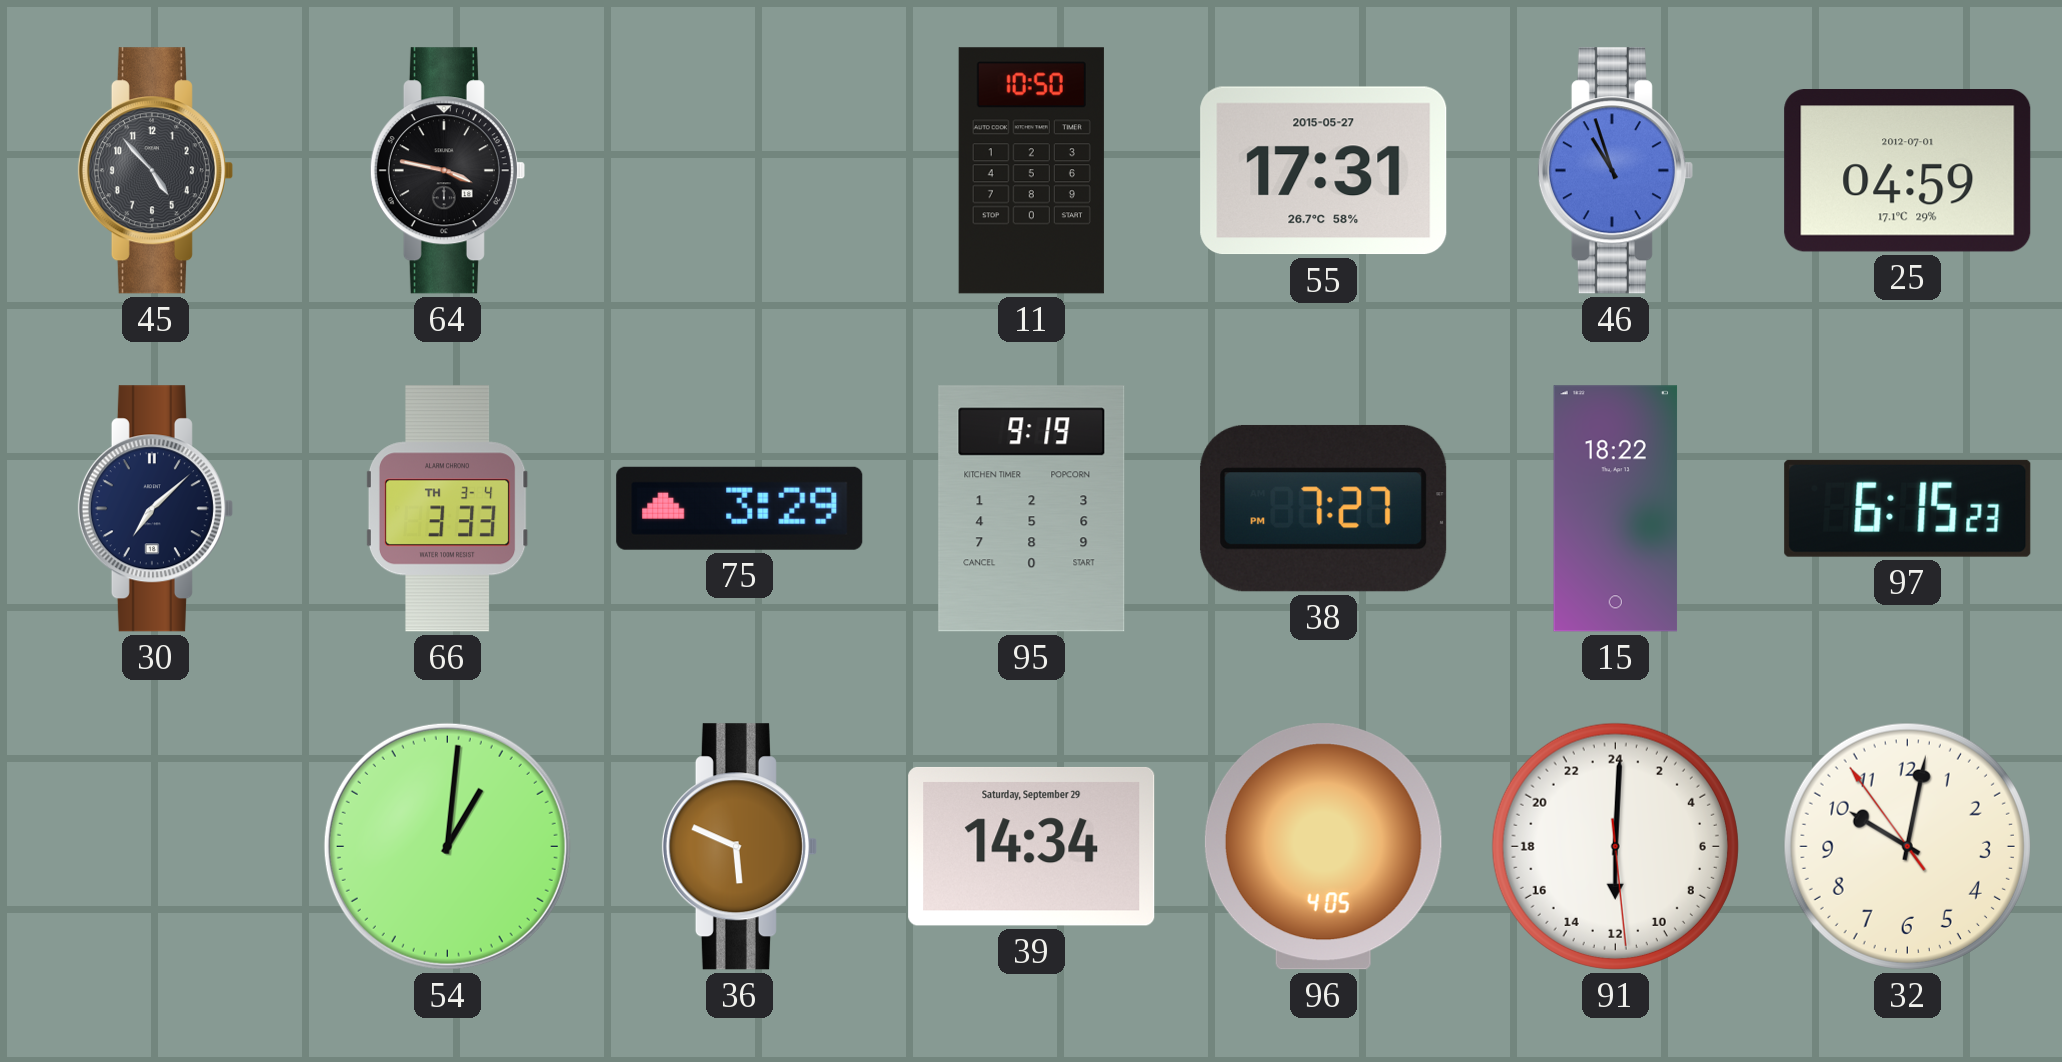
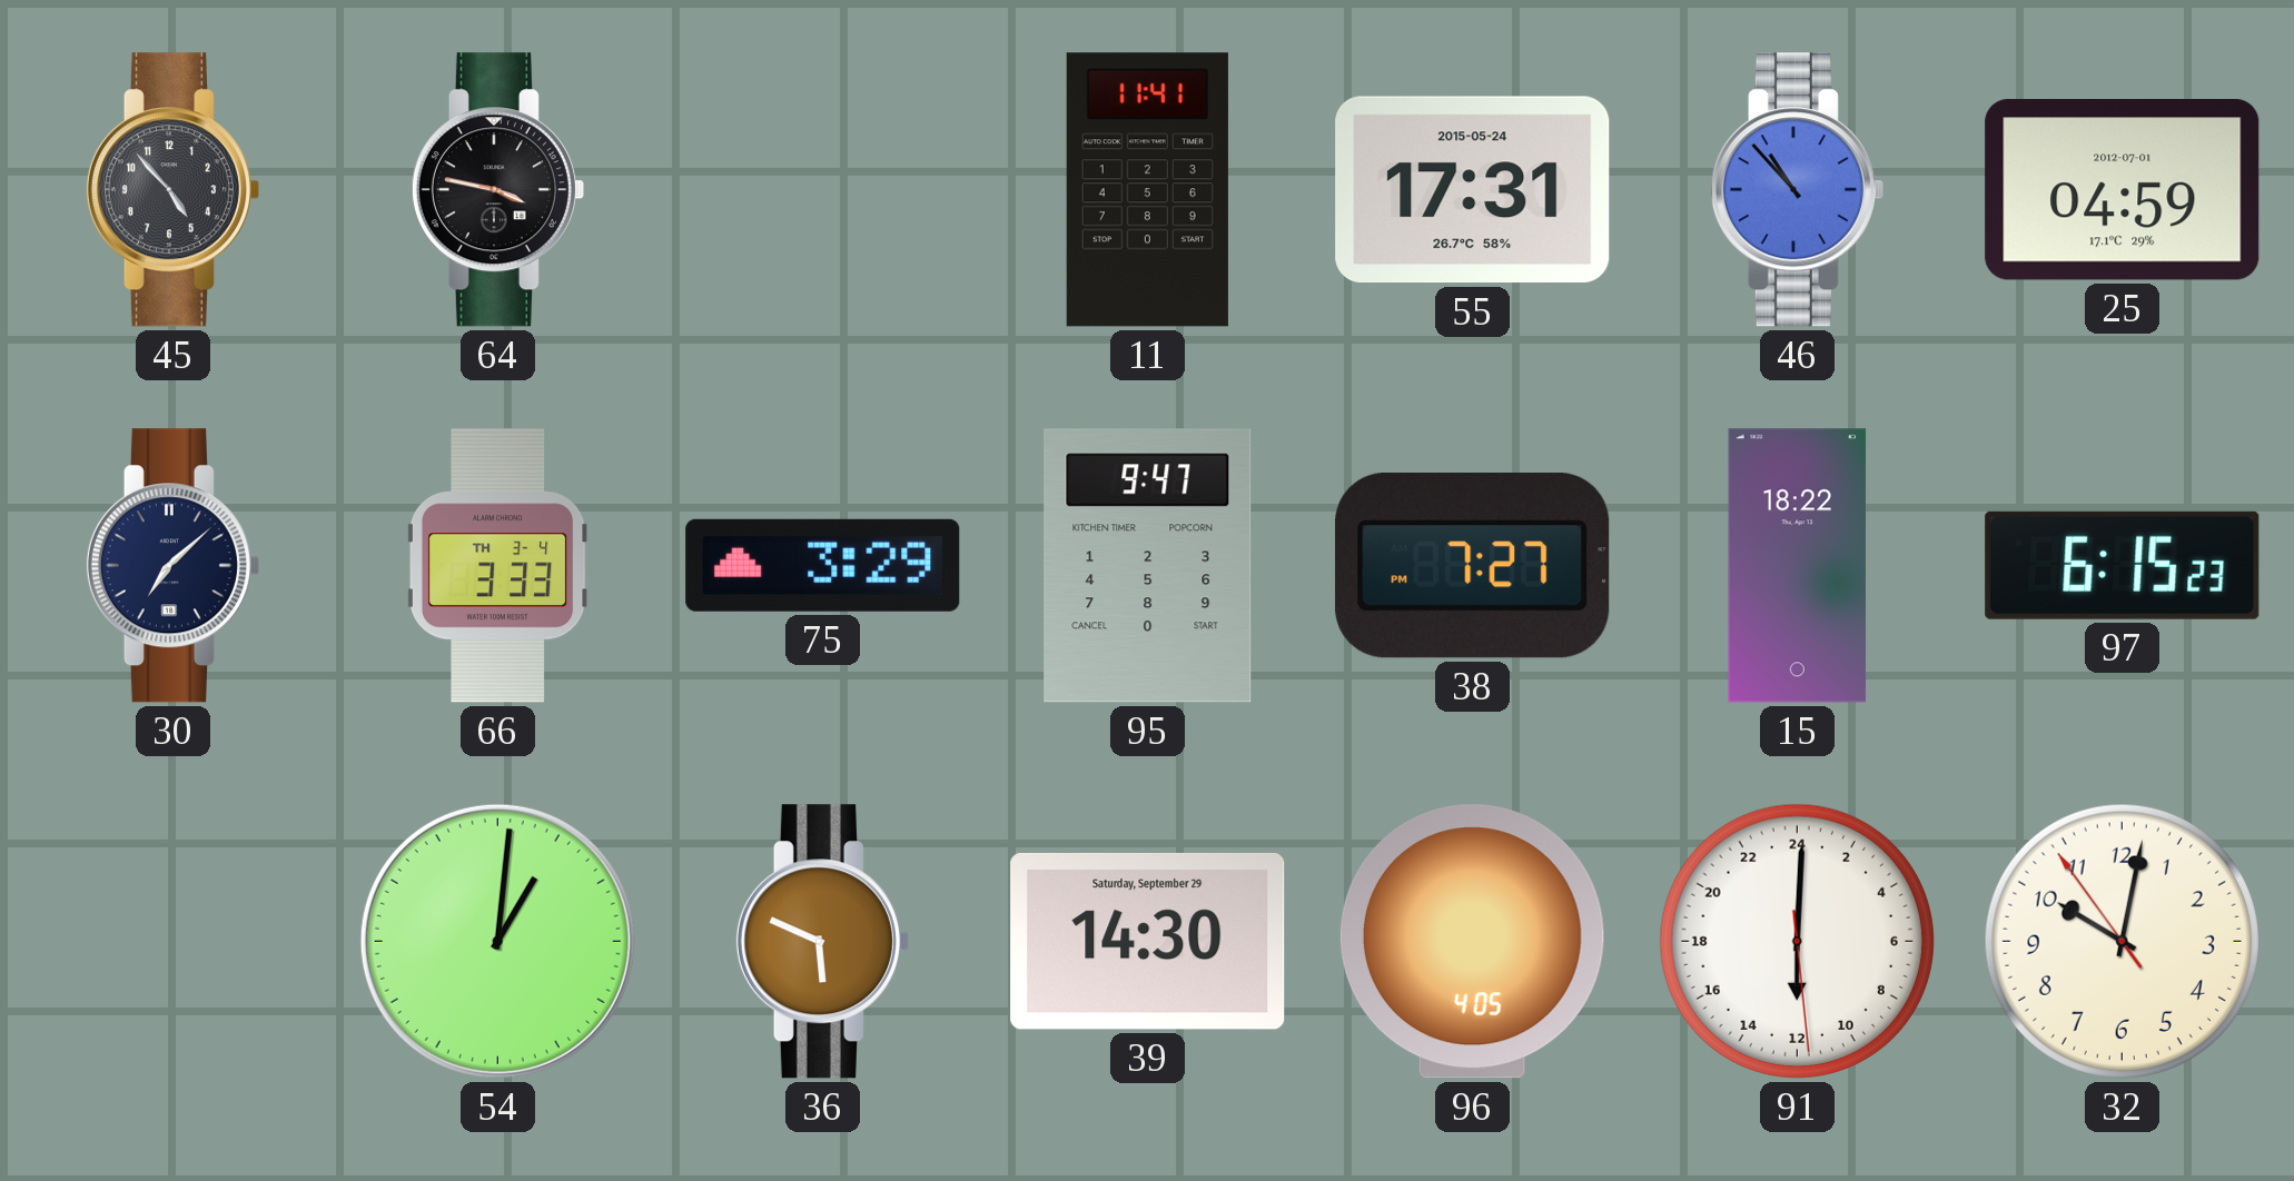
11: 10:50 -> 11:41
55 date: 2015-05-27 -> 2015-05-24
46: 10:57 -> 10:53
95: 9:19 -> 9:47
39: 14:34 -> 14:30
